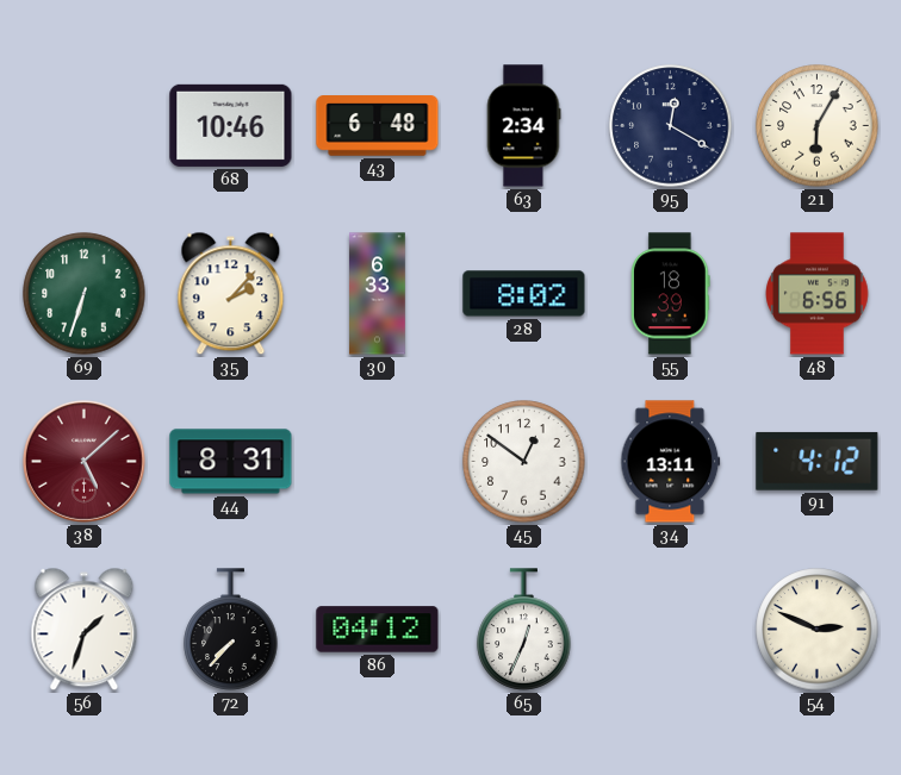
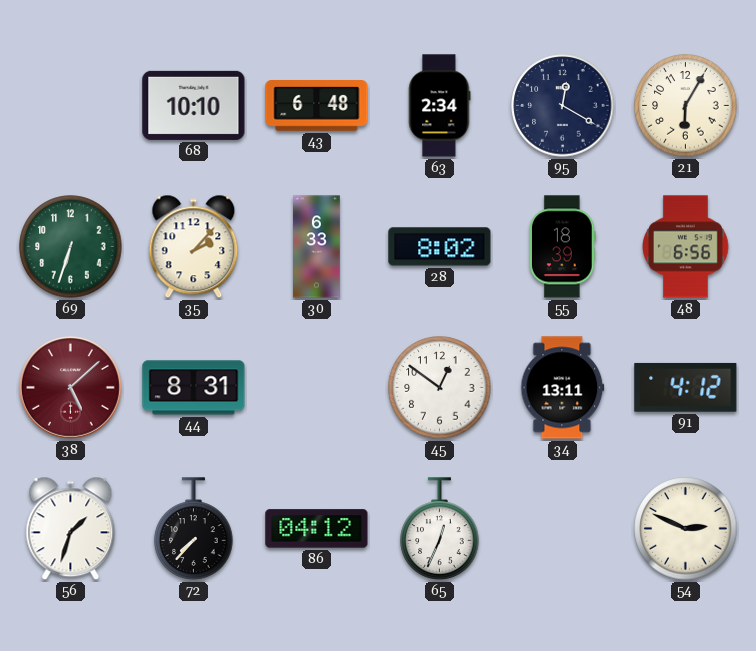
68: 10:46 -> 10:10
